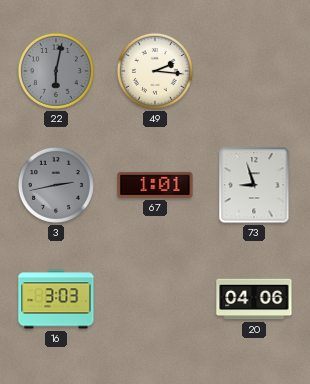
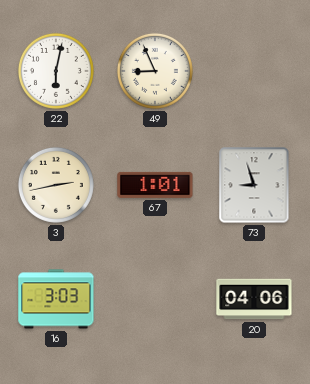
22 dial: grey -> white
49: 2:16 -> 8:56
3 dial: grey -> cream
